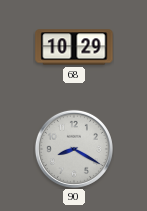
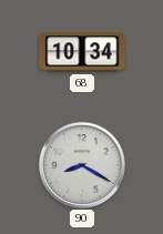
68: 10:29 -> 10:34
